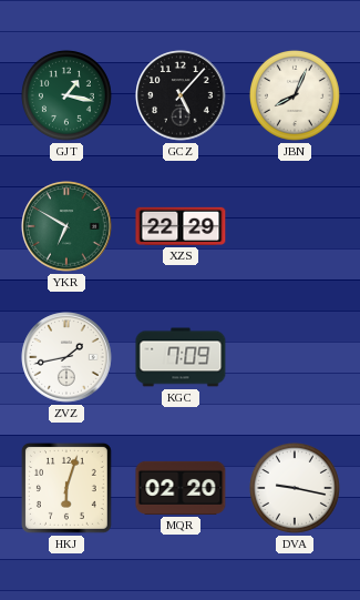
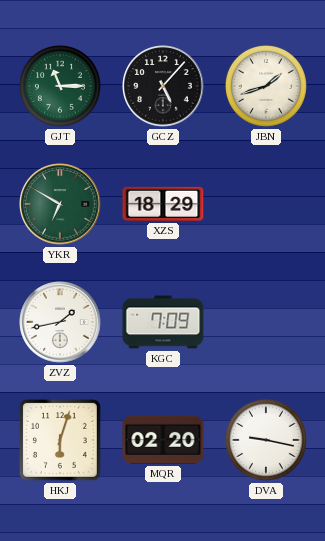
GJT: 1:17 -> 11:15
JBN: 8:04 -> 1:42
XZS: 22:29 -> 18:29
